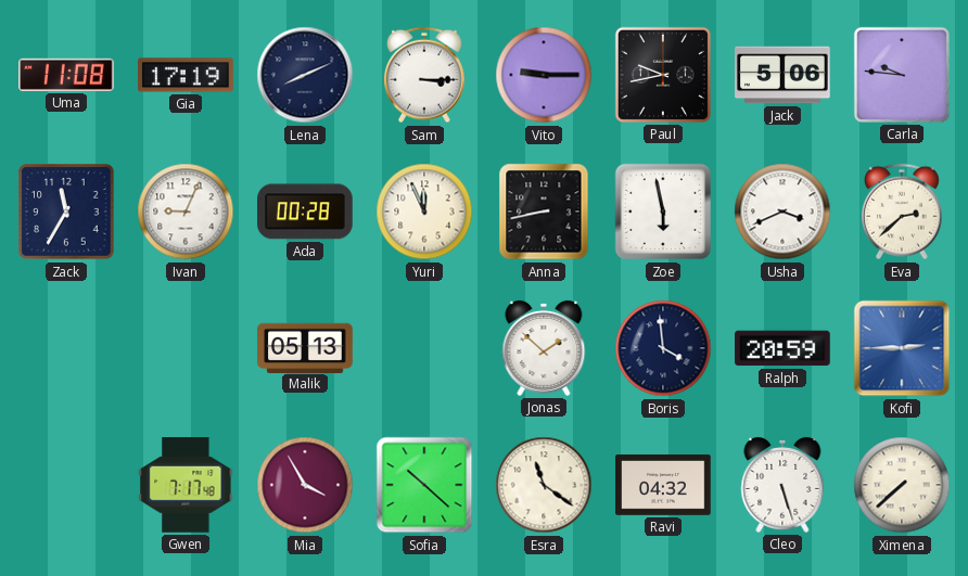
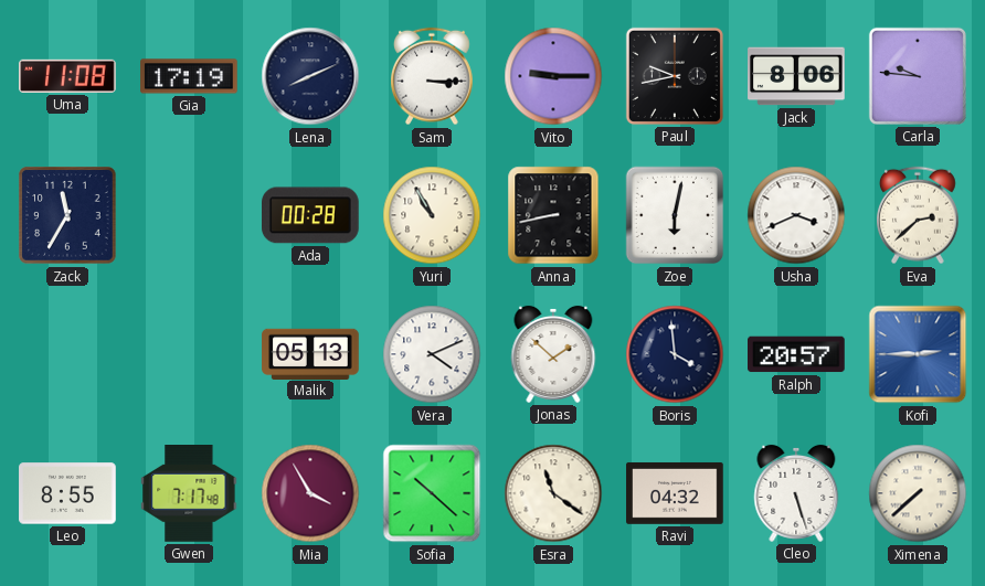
Jack: 5:06 -> 8:06
Ivan: 9:04 -> none
Yuri: 11:56 -> 10:55
Zoe: 5:58 -> 6:02
Vera: none -> 4:11
Ralph: 20:59 -> 20:57
Leo: none -> 8:55
